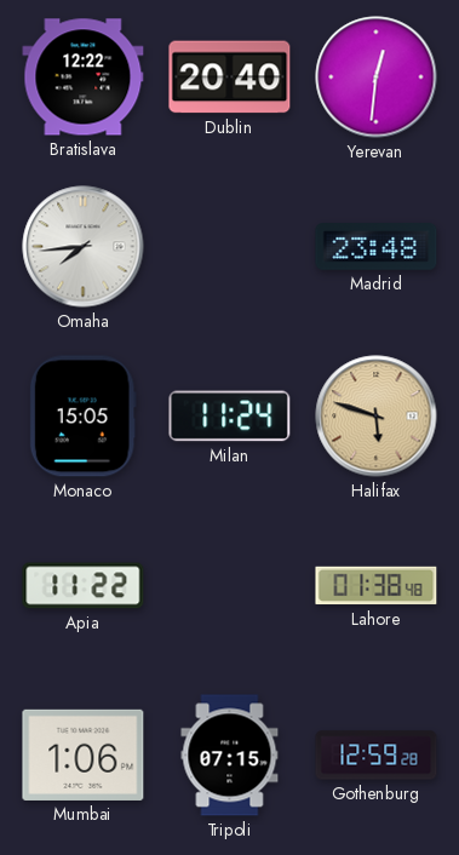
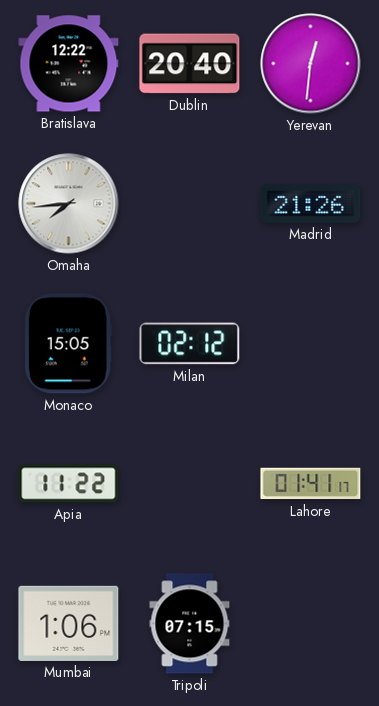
Madrid: 23:48 -> 21:26
Milan: 11:24 -> 02:12
Halifax: 5:48 -> none
Lahore: 01:38 -> 01:41
Gothenburg: 12:59 -> none
